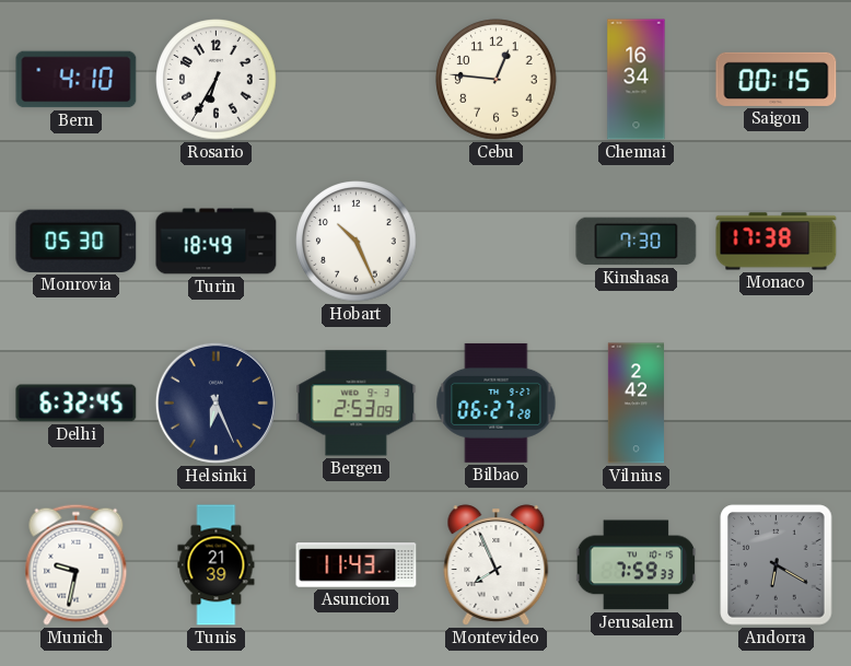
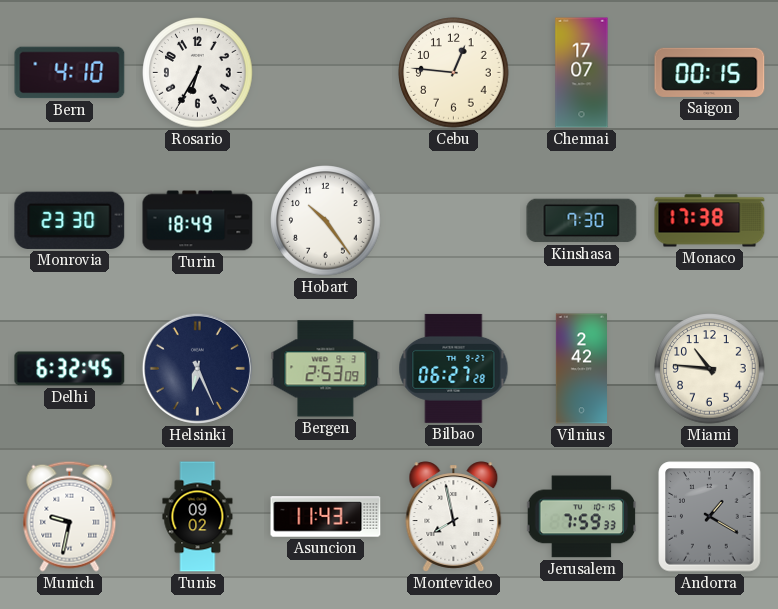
Chennai: 16:34 -> 17:07
Monrovia: 05:30 -> 23:30
Hobart: 10:26 -> 10:24
Miami: none -> 10:46
Tunis: 21:39 -> 09:02
Montevideo: 7:56 -> 7:58
Andorra: 6:20 -> 1:20
